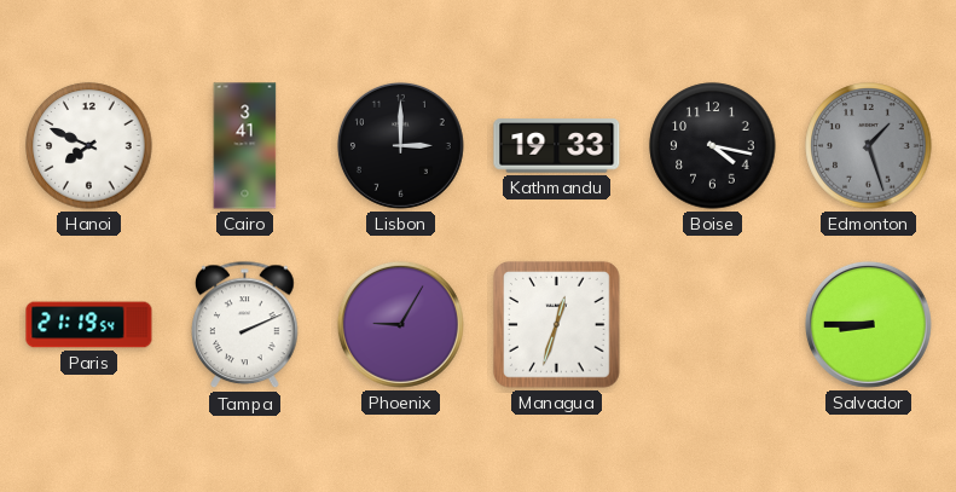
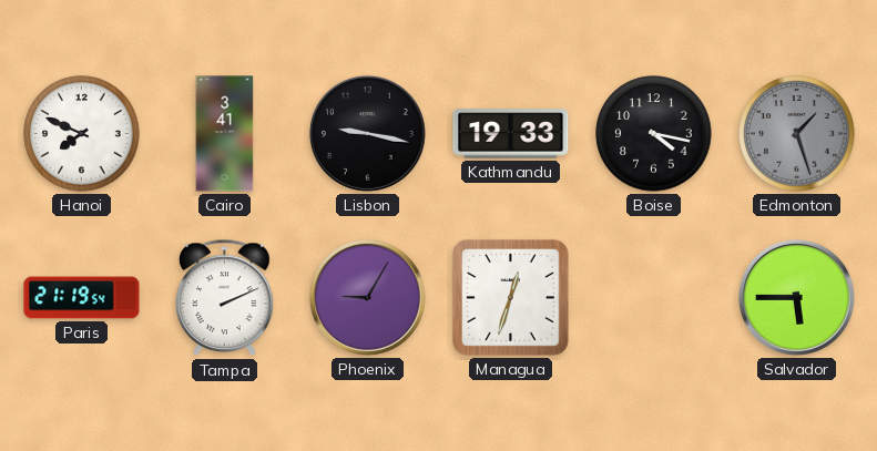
Lisbon: 3:00 -> 9:17
Salvador: 8:45 -> 5:45
